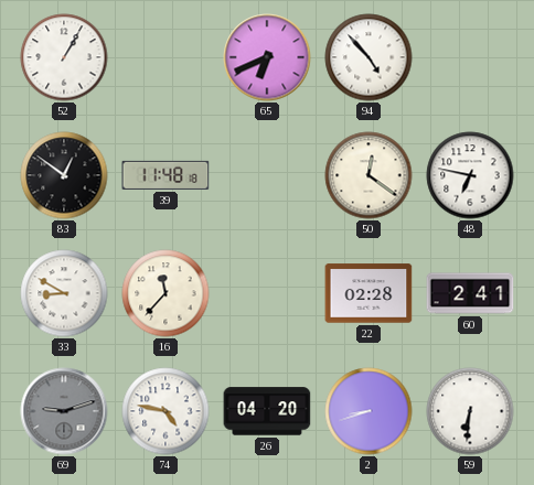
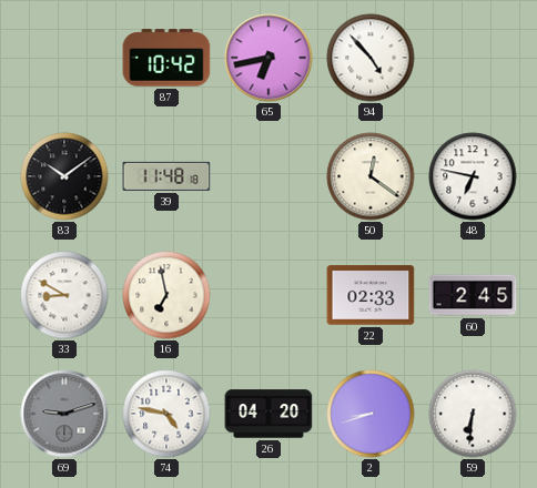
52: 1:05 -> none
87: none -> 10:42
65: 6:41 -> 6:43
83: 12:51 -> 10:09
16: 11:37 -> 6:58
22: 02:28 -> 02:33
60: 2:41 -> 2:45
